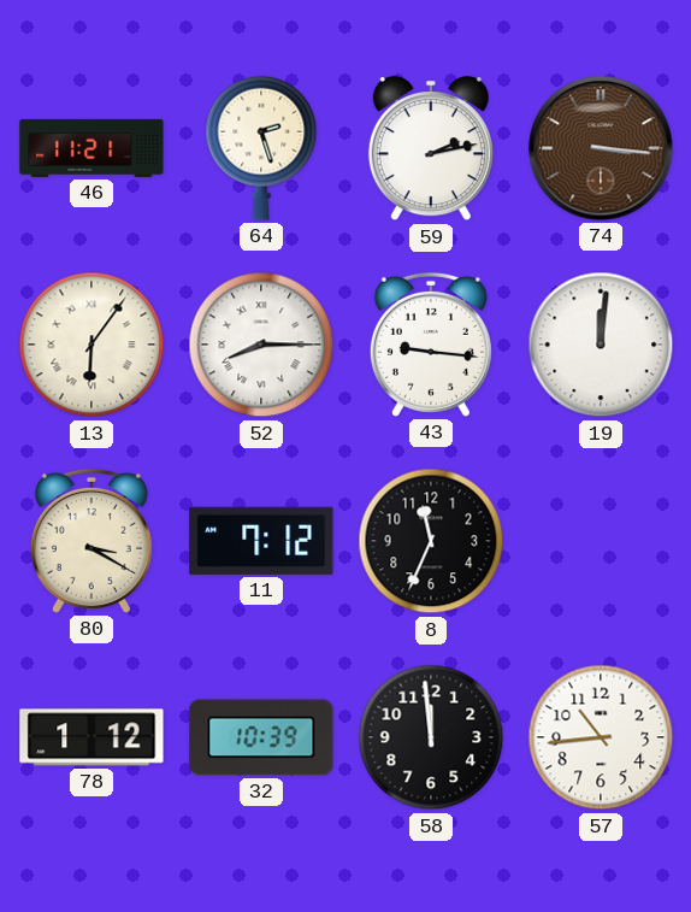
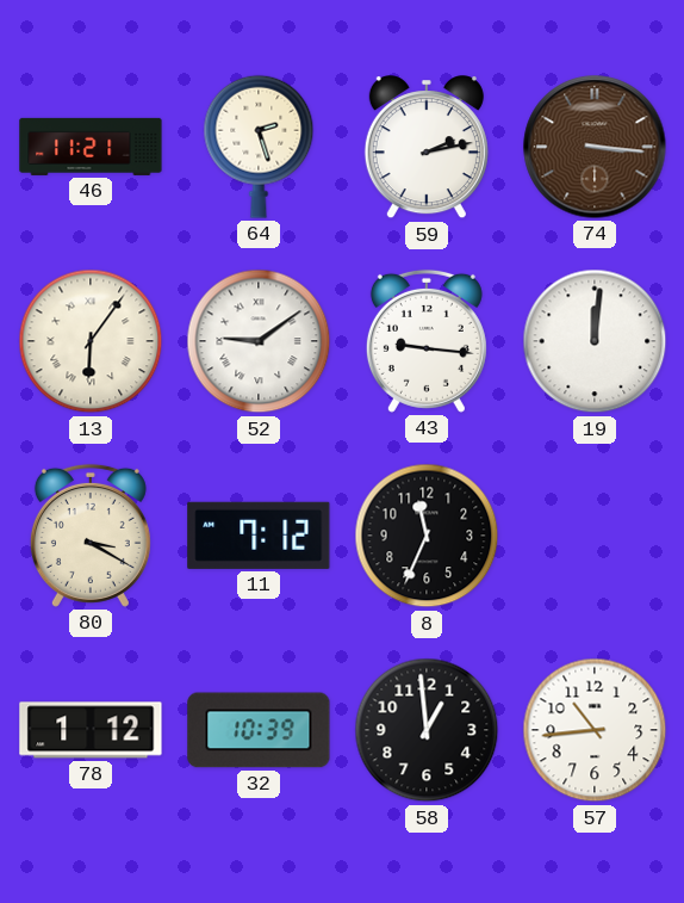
52: 8:15 -> 9:09
58: 11:59 -> 12:59
